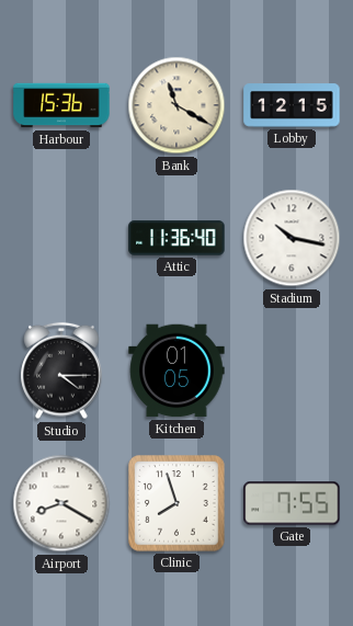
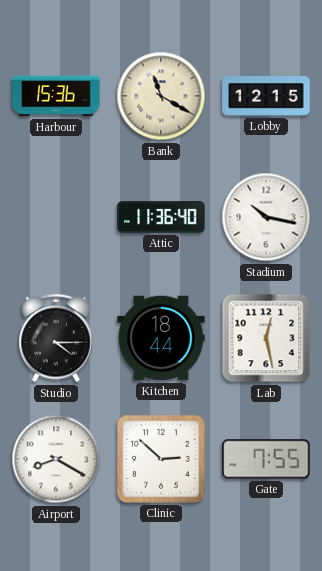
Kitchen: 01:05 -> 18:44
Lab: none -> 12:28
Clinic: 7:57 -> 2:52
